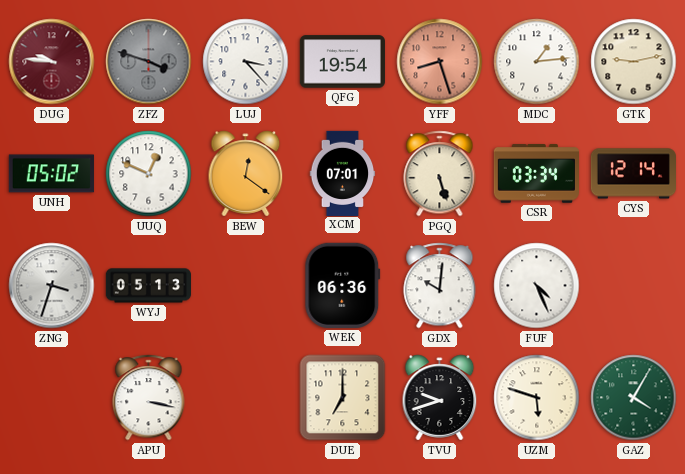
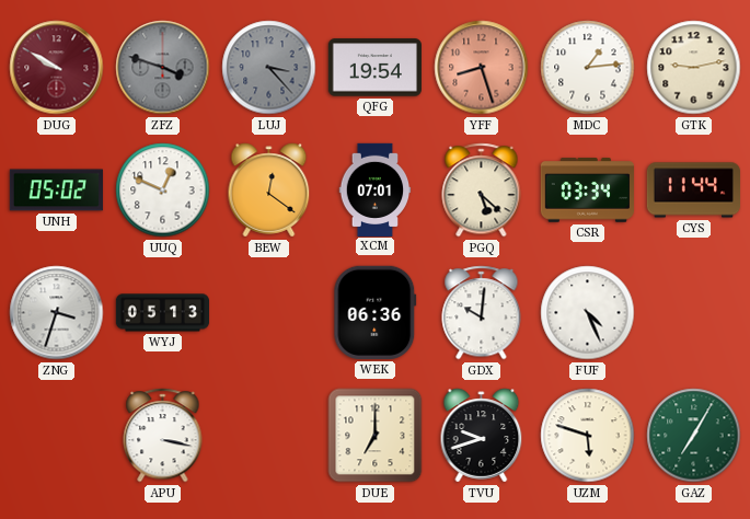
DUG: 9:46 -> 9:50
LUJ dial: white -> grey
PGQ: 5:27 -> 5:22
CYS: 12:14 -> 11:44
GAZ: 4:05 -> 7:05
